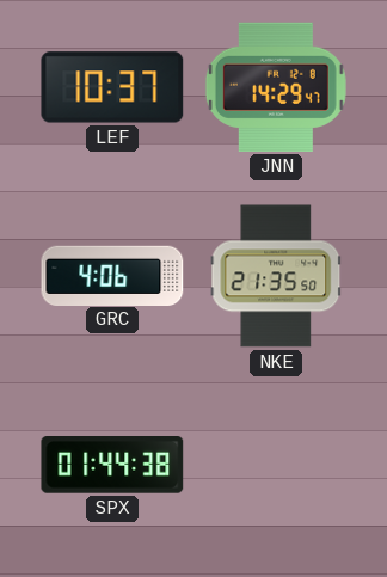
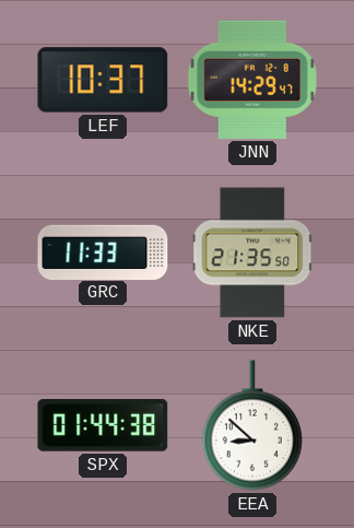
GRC: 4:06 -> 11:33
EEA: none -> 8:52
